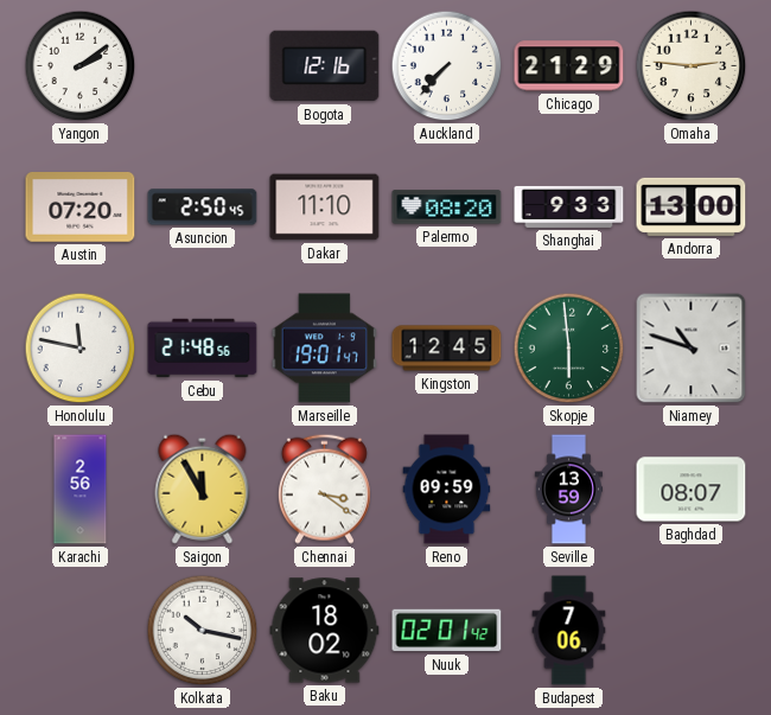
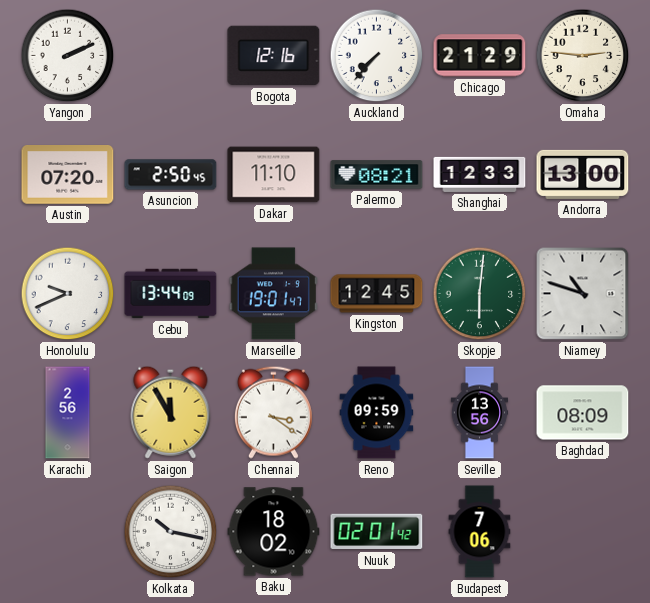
Yangon: 2:09 -> 2:11
Palermo: 08:20 -> 08:21
Shanghai: 9:33 -> 12:33
Honolulu: 11:47 -> 9:41
Cebu: 21:48 -> 13:44
Skopje: 5:59 -> 6:01
Seville: 13:59 -> 13:56
Baghdad: 08:07 -> 08:09
